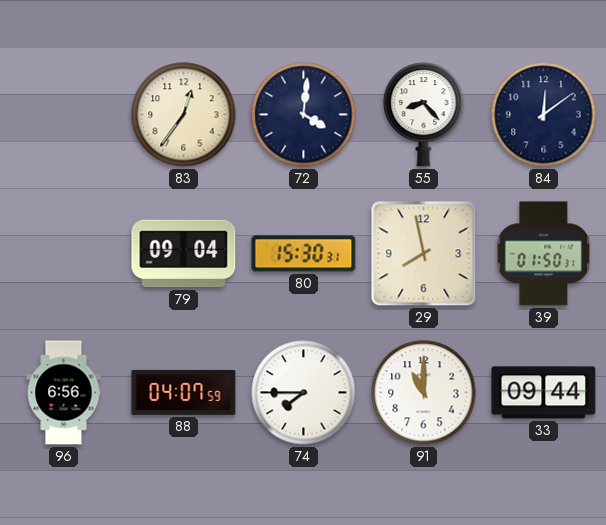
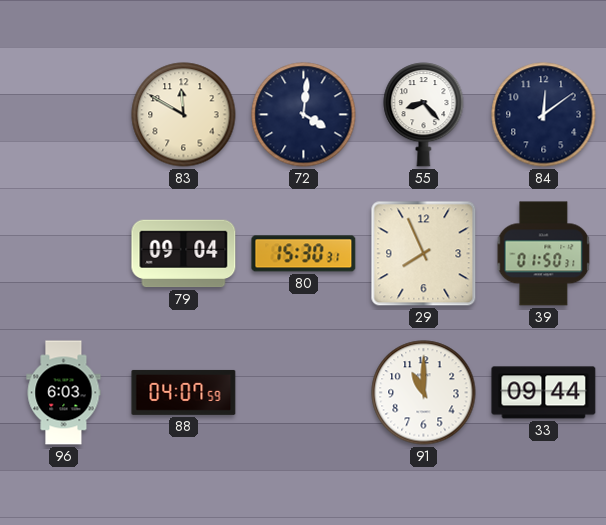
83: 12:36 -> 11:50
29: 7:58 -> 7:56
96: 6:56 -> 6:03
74: 7:45 -> none
